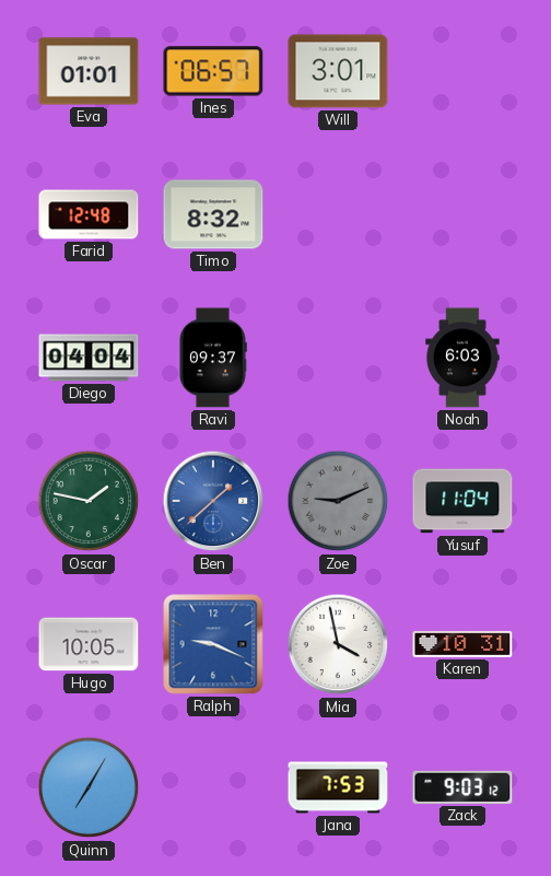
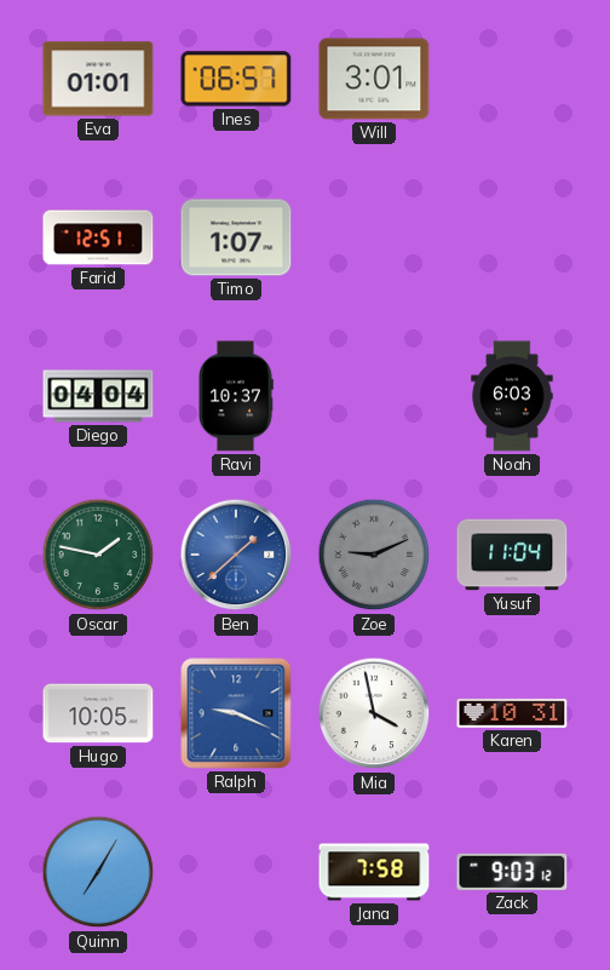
Farid: 12:48 -> 12:51
Timo: 8:32 -> 1:07
Ravi: 09:37 -> 10:37
Jana: 7:53 -> 7:58
